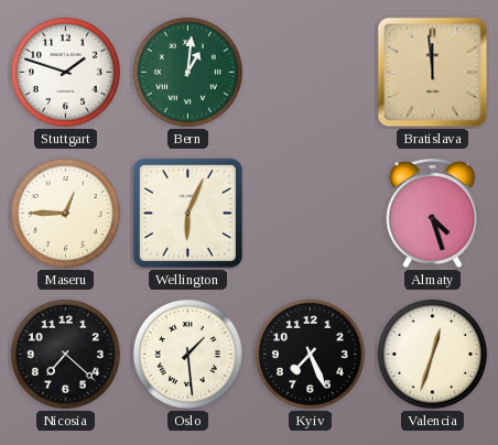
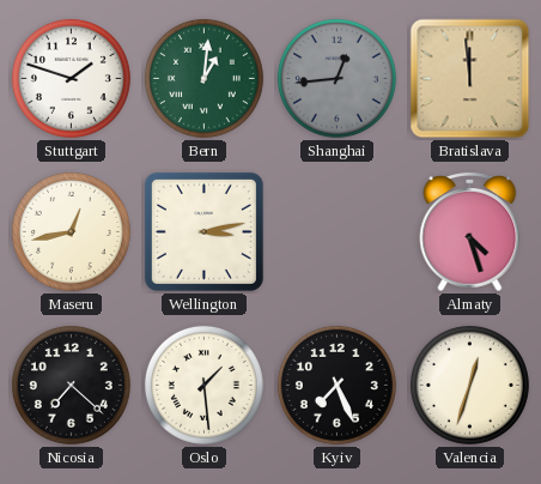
Shanghai: none -> 12:44
Maseru: 12:45 -> 12:43
Wellington: 6:04 -> 3:13
